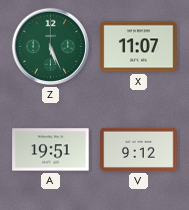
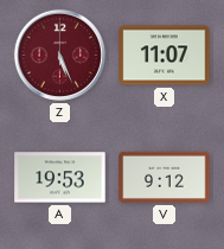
Z dial: green -> burgundy
A: 19:51 -> 19:53
